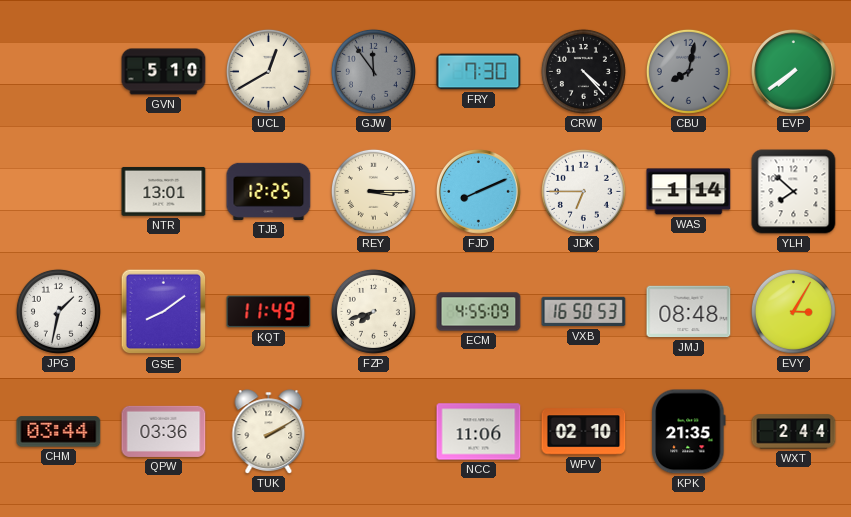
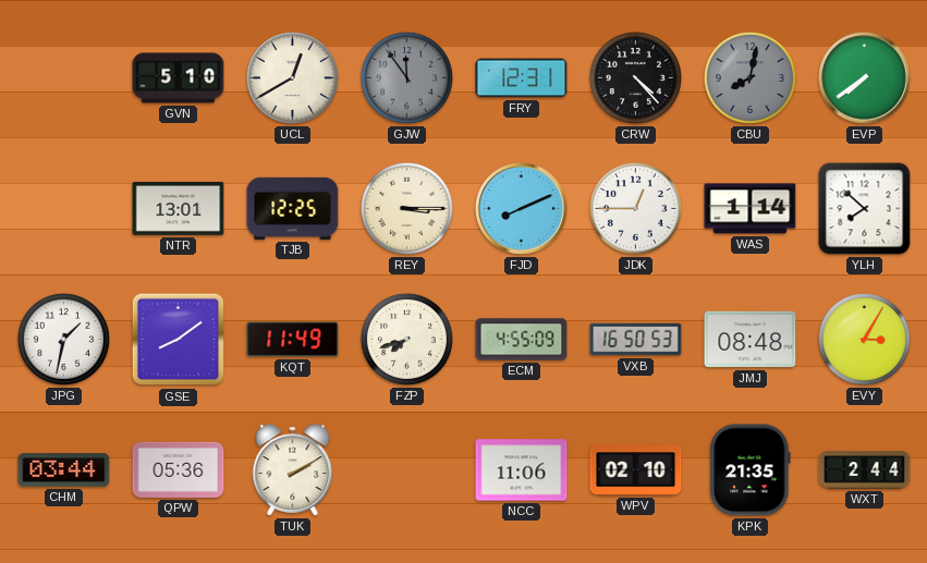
FRY: 7:30 -> 12:31
JDK: 6:45 -> 12:45
QPW: 03:36 -> 05:36
